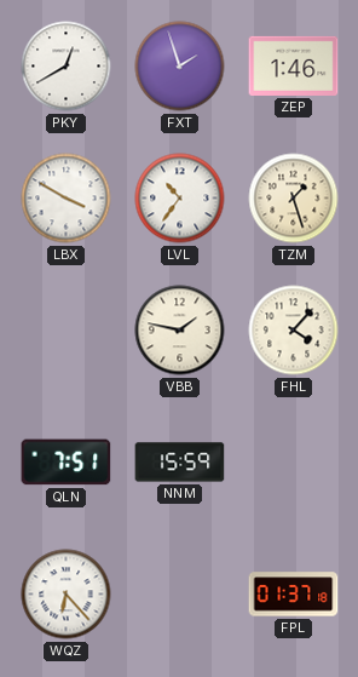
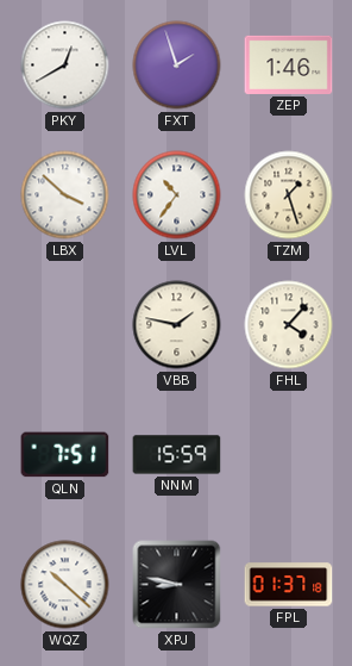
LBX: 3:50 -> 3:52
WQZ: 6:23 -> 10:22
XPJ: none -> 8:47
